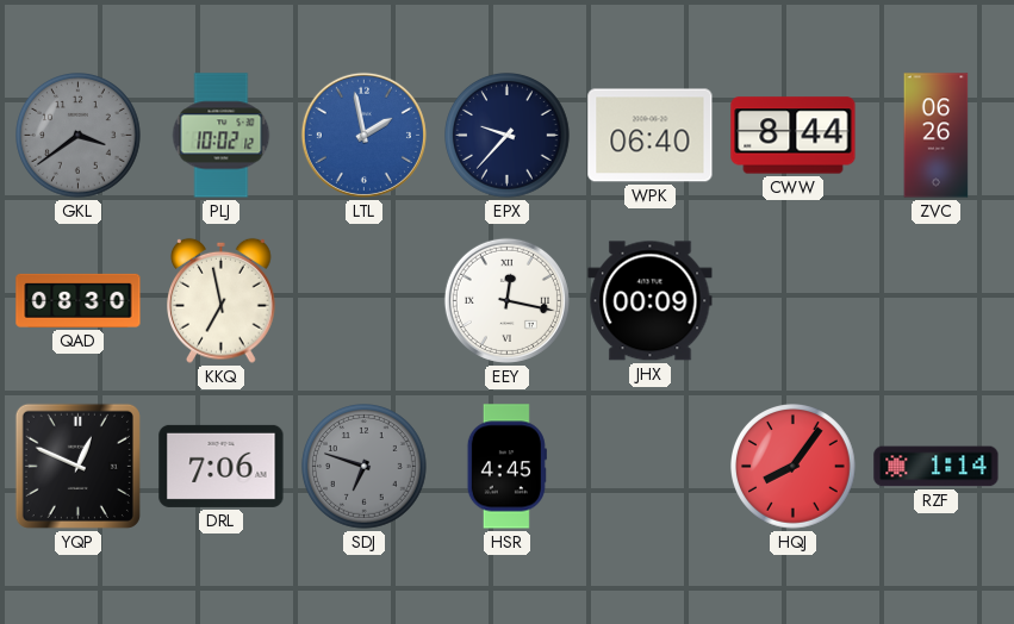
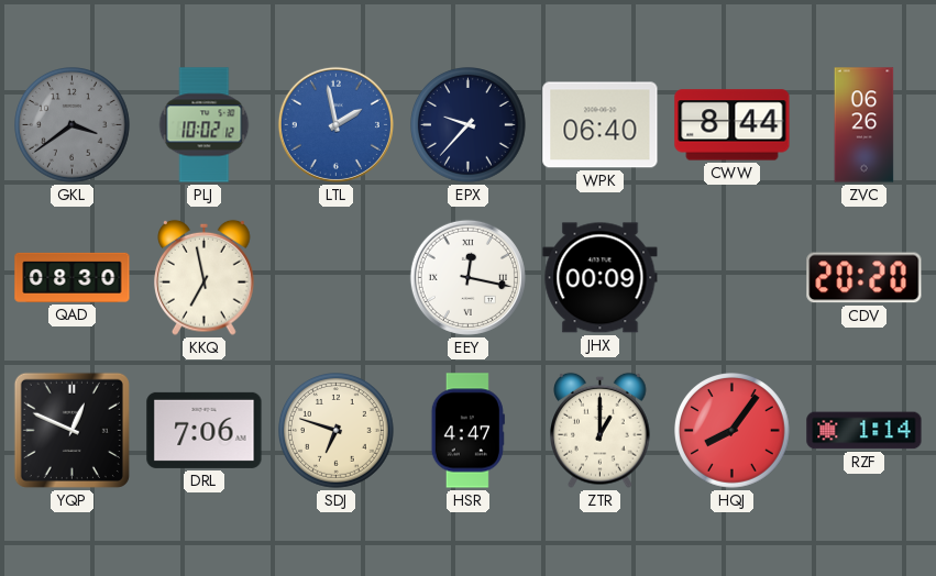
CDV: none -> 20:20
SDJ dial: grey -> cream
HSR: 4:45 -> 4:47
ZTR: none -> 1:00
